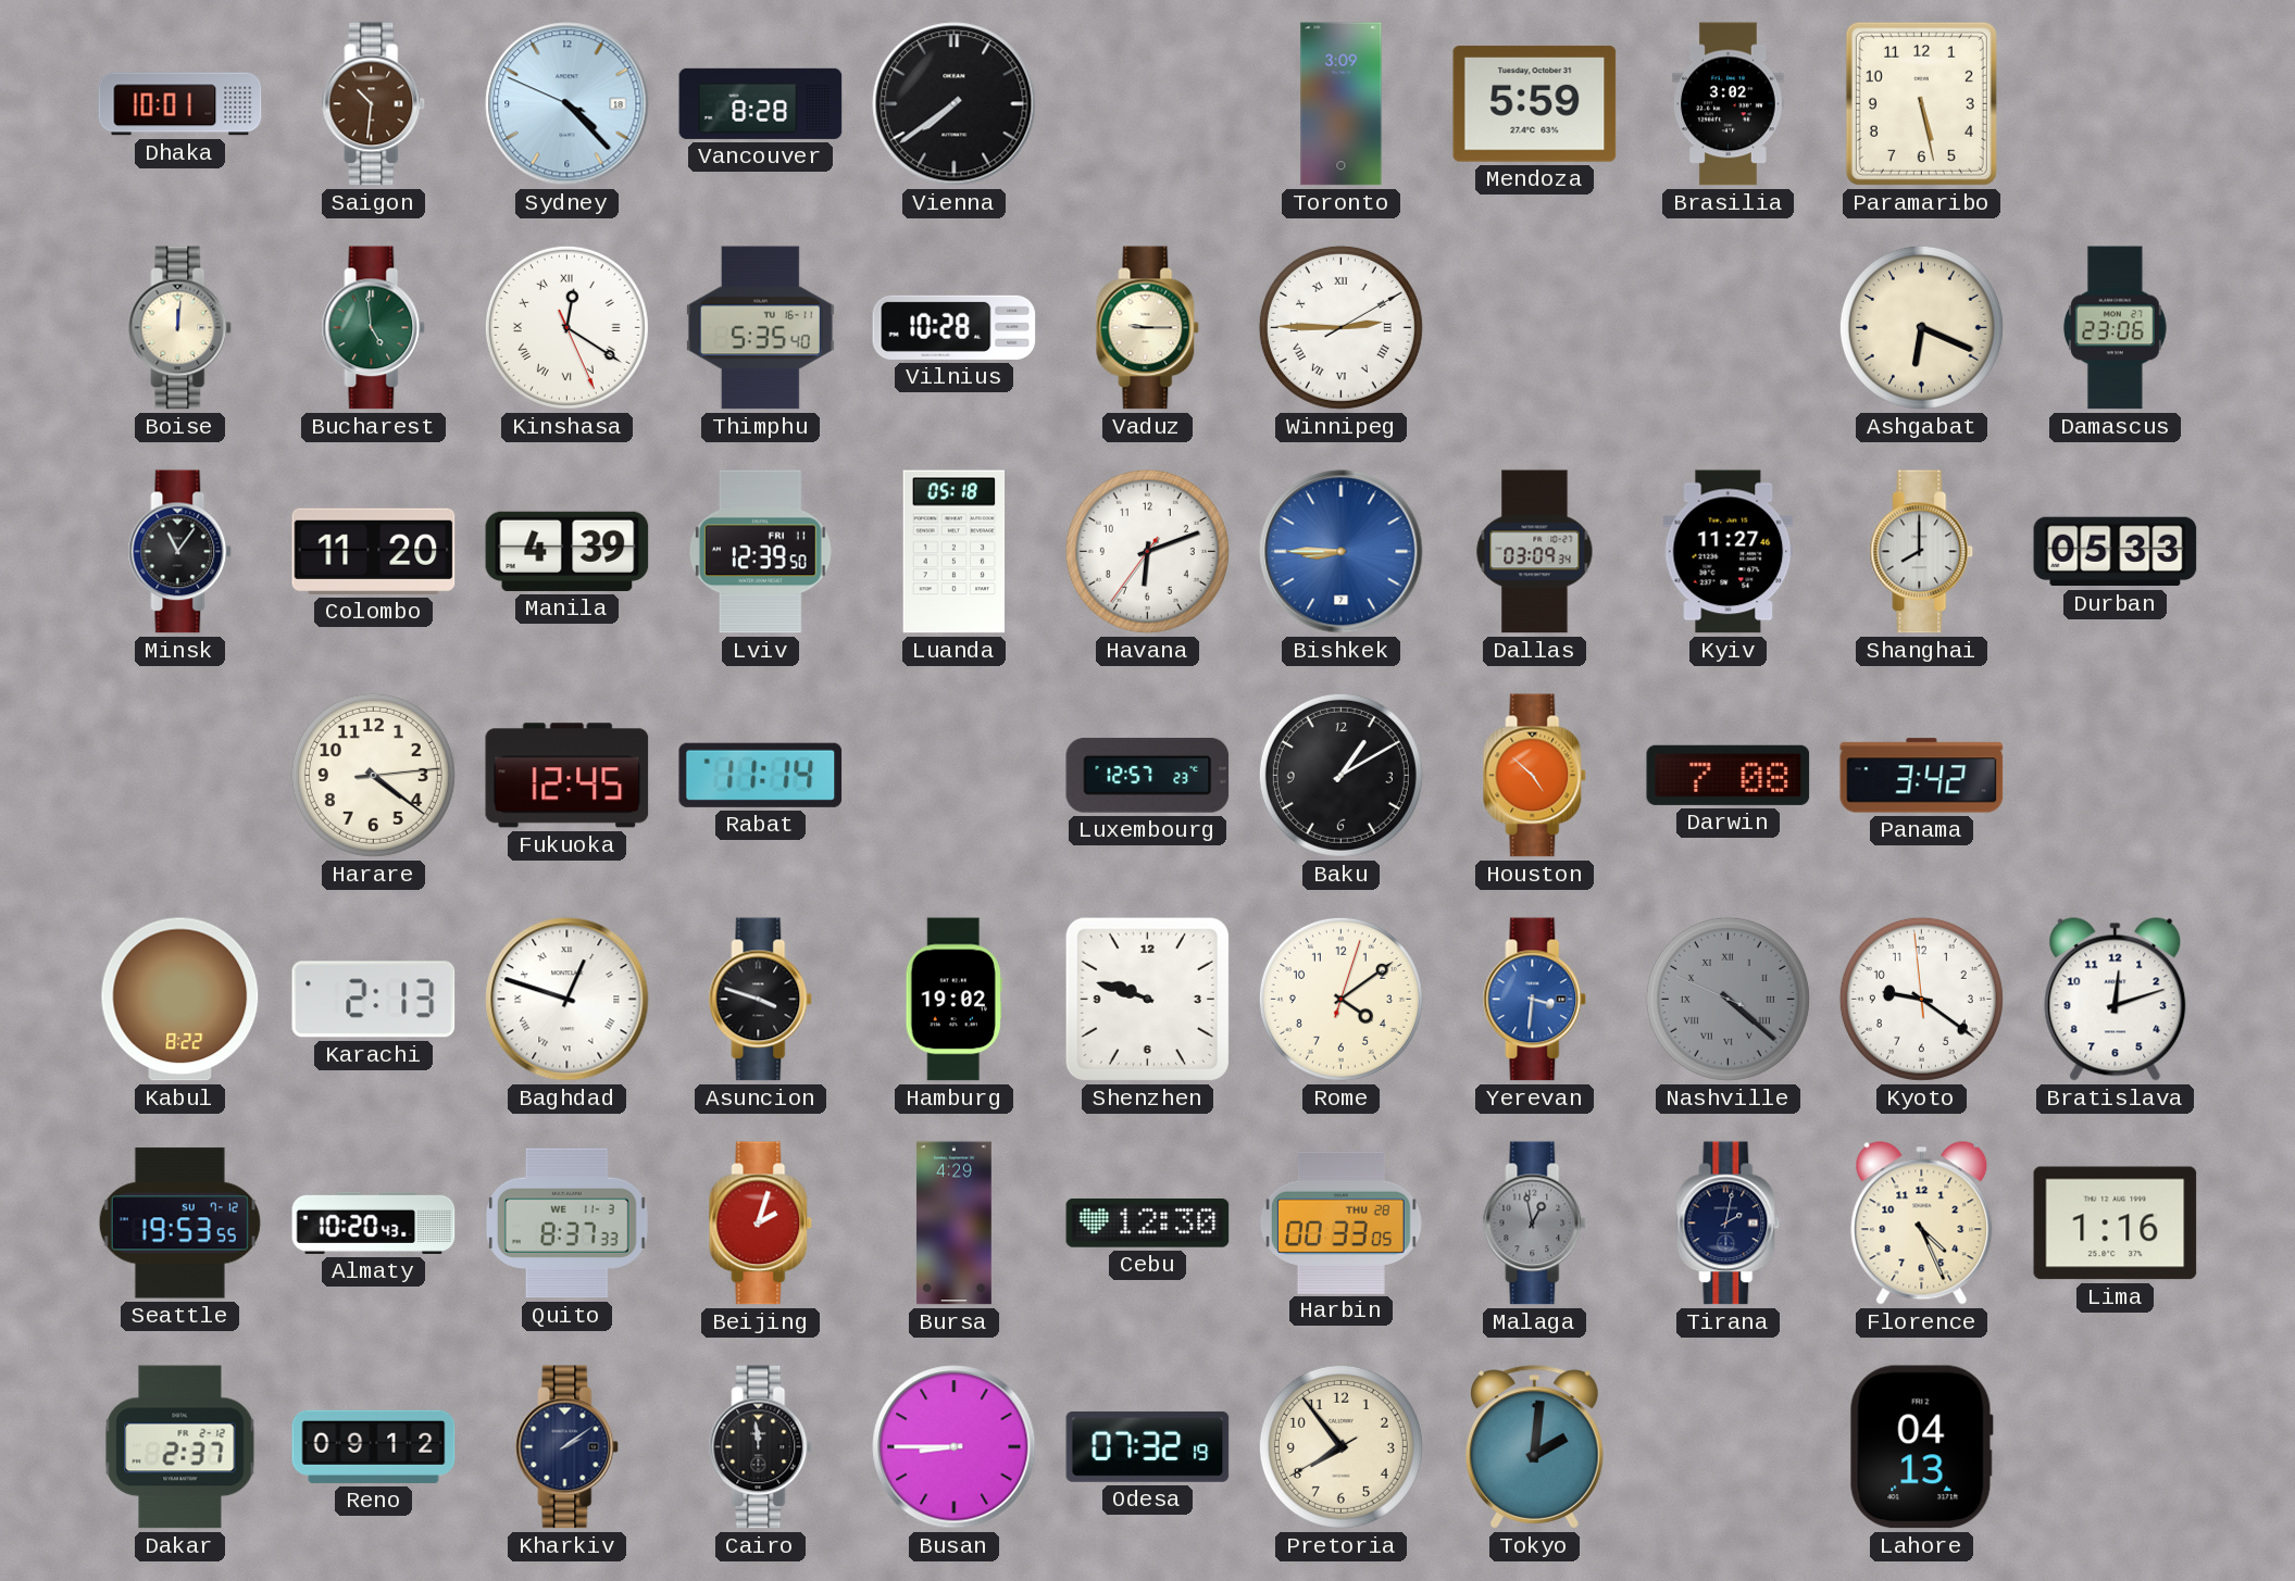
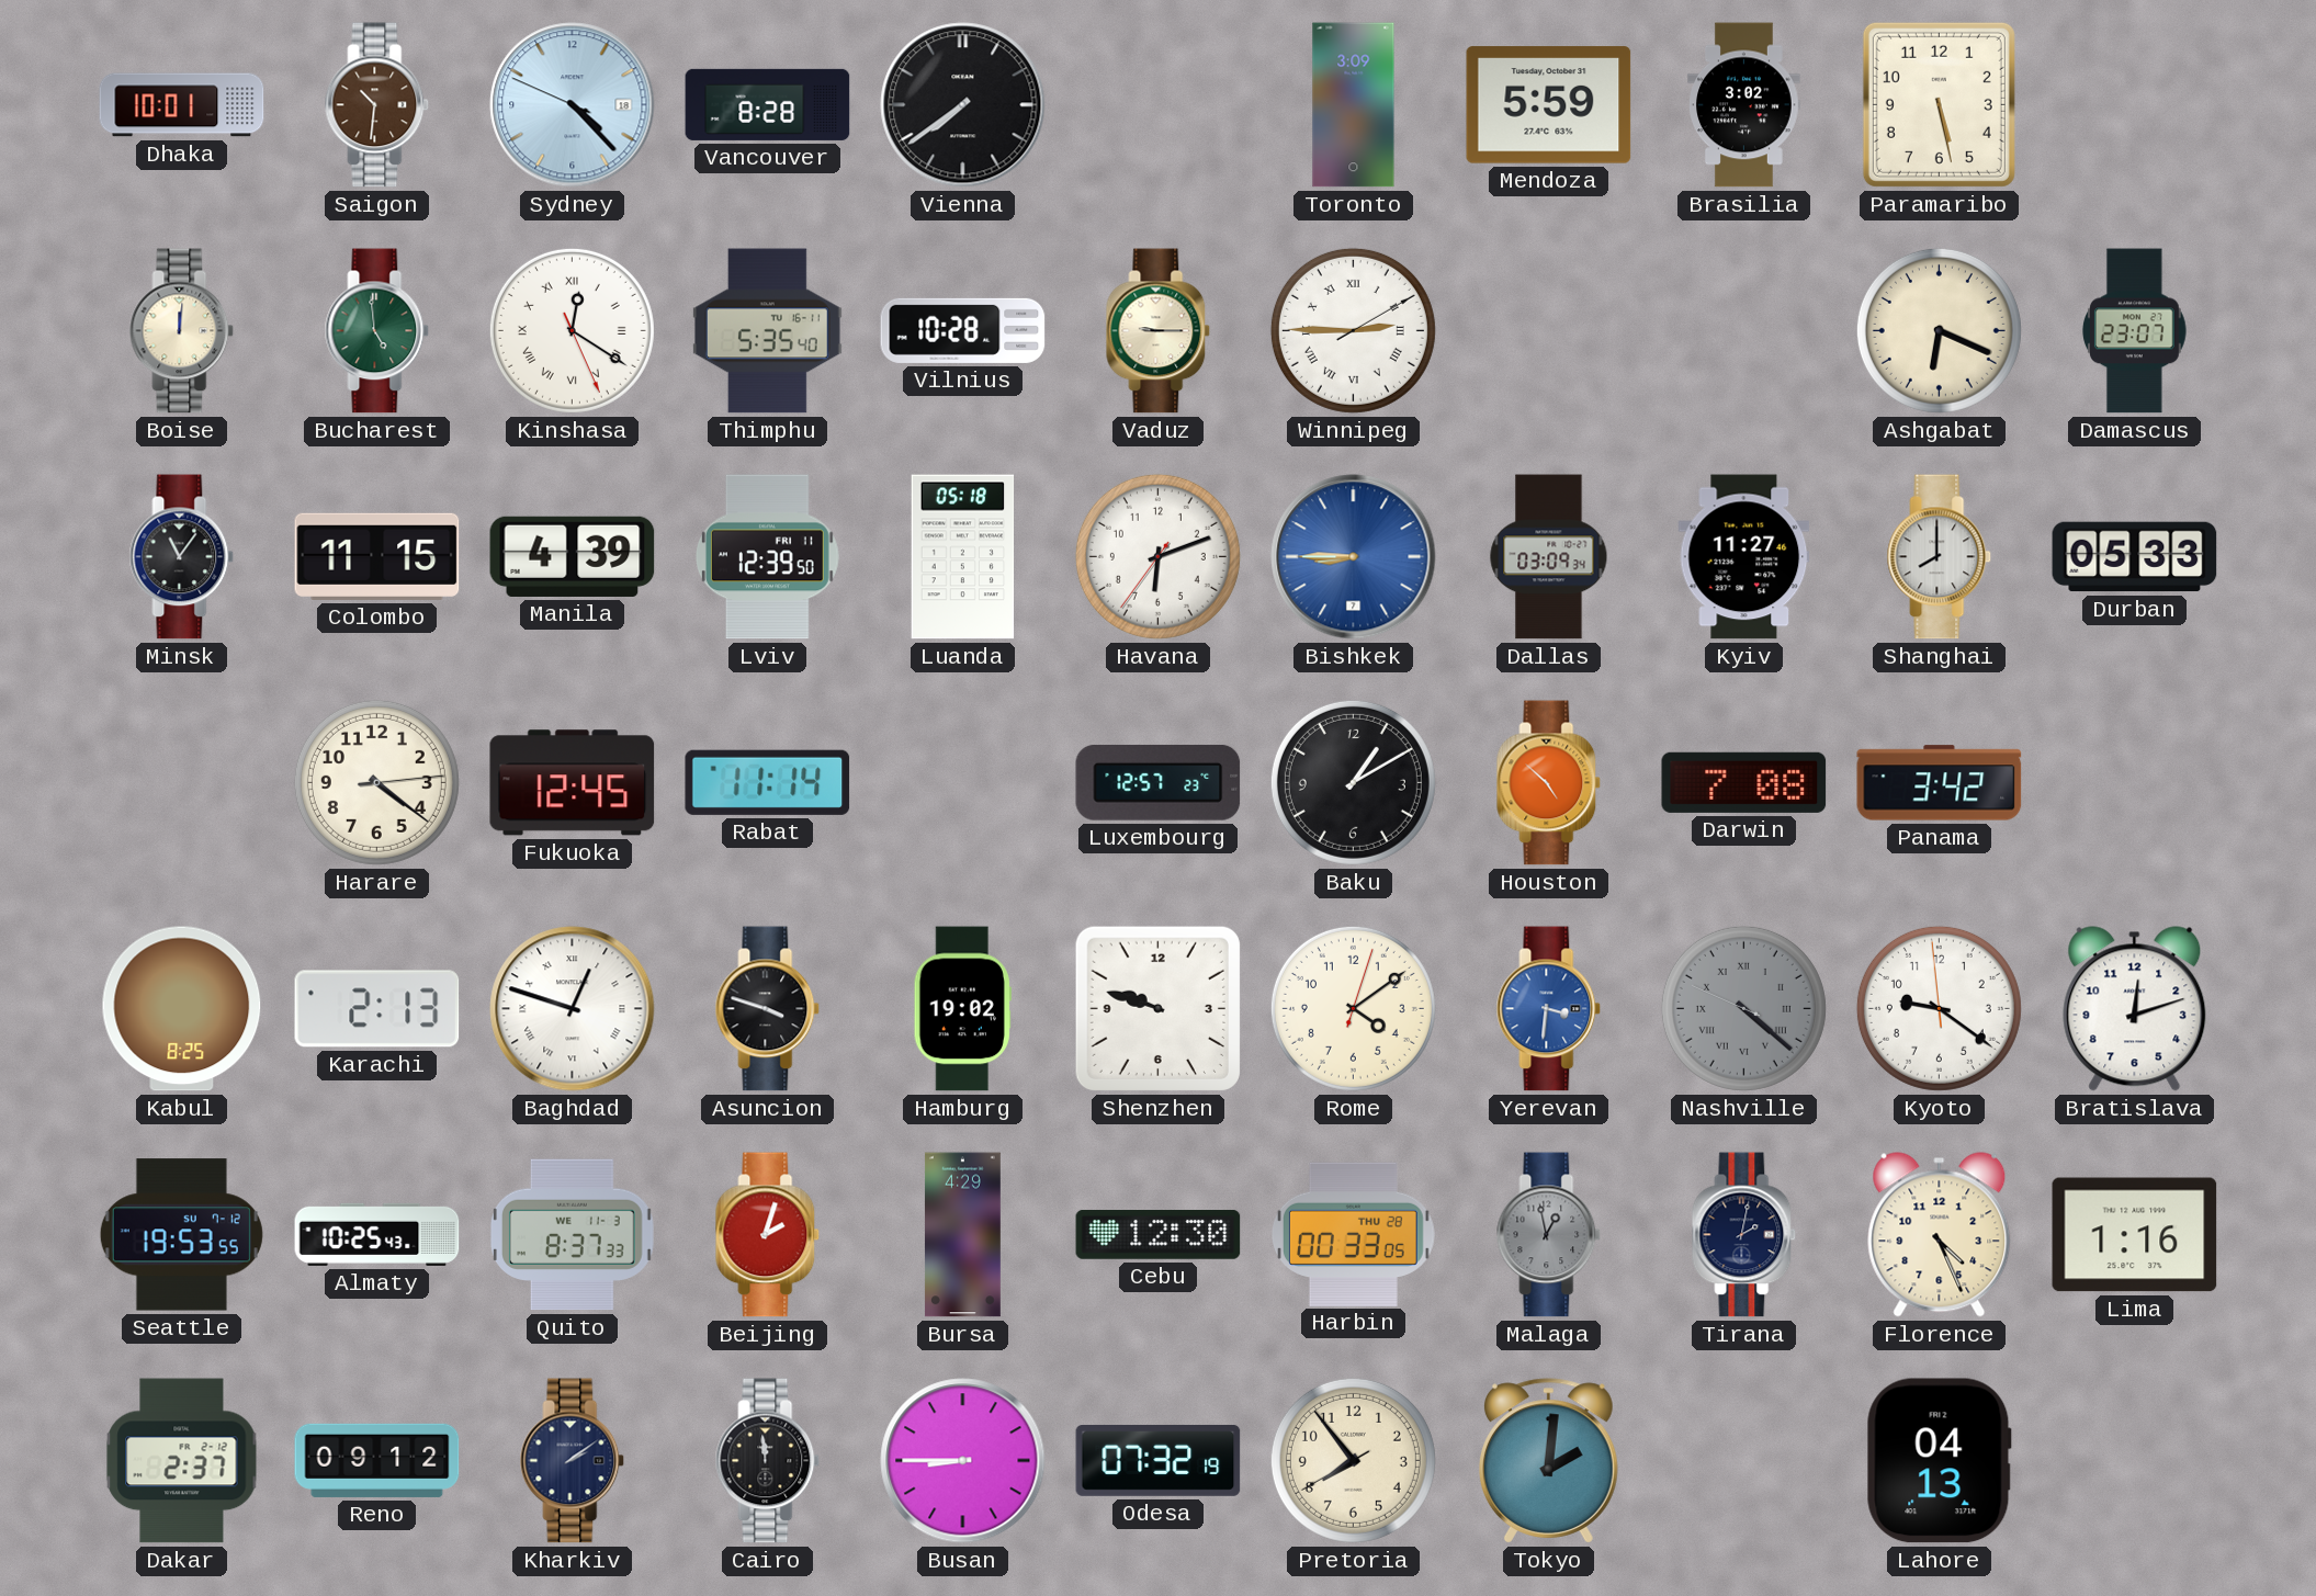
Damascus: 23:06 -> 23:07
Colombo: 11:20 -> 11:15
Kabul: 8:22 -> 8:25
Almaty: 10:20 -> 10:25
